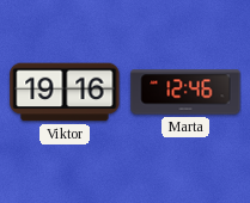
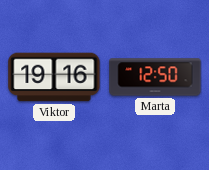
Marta: 12:46 -> 12:50
